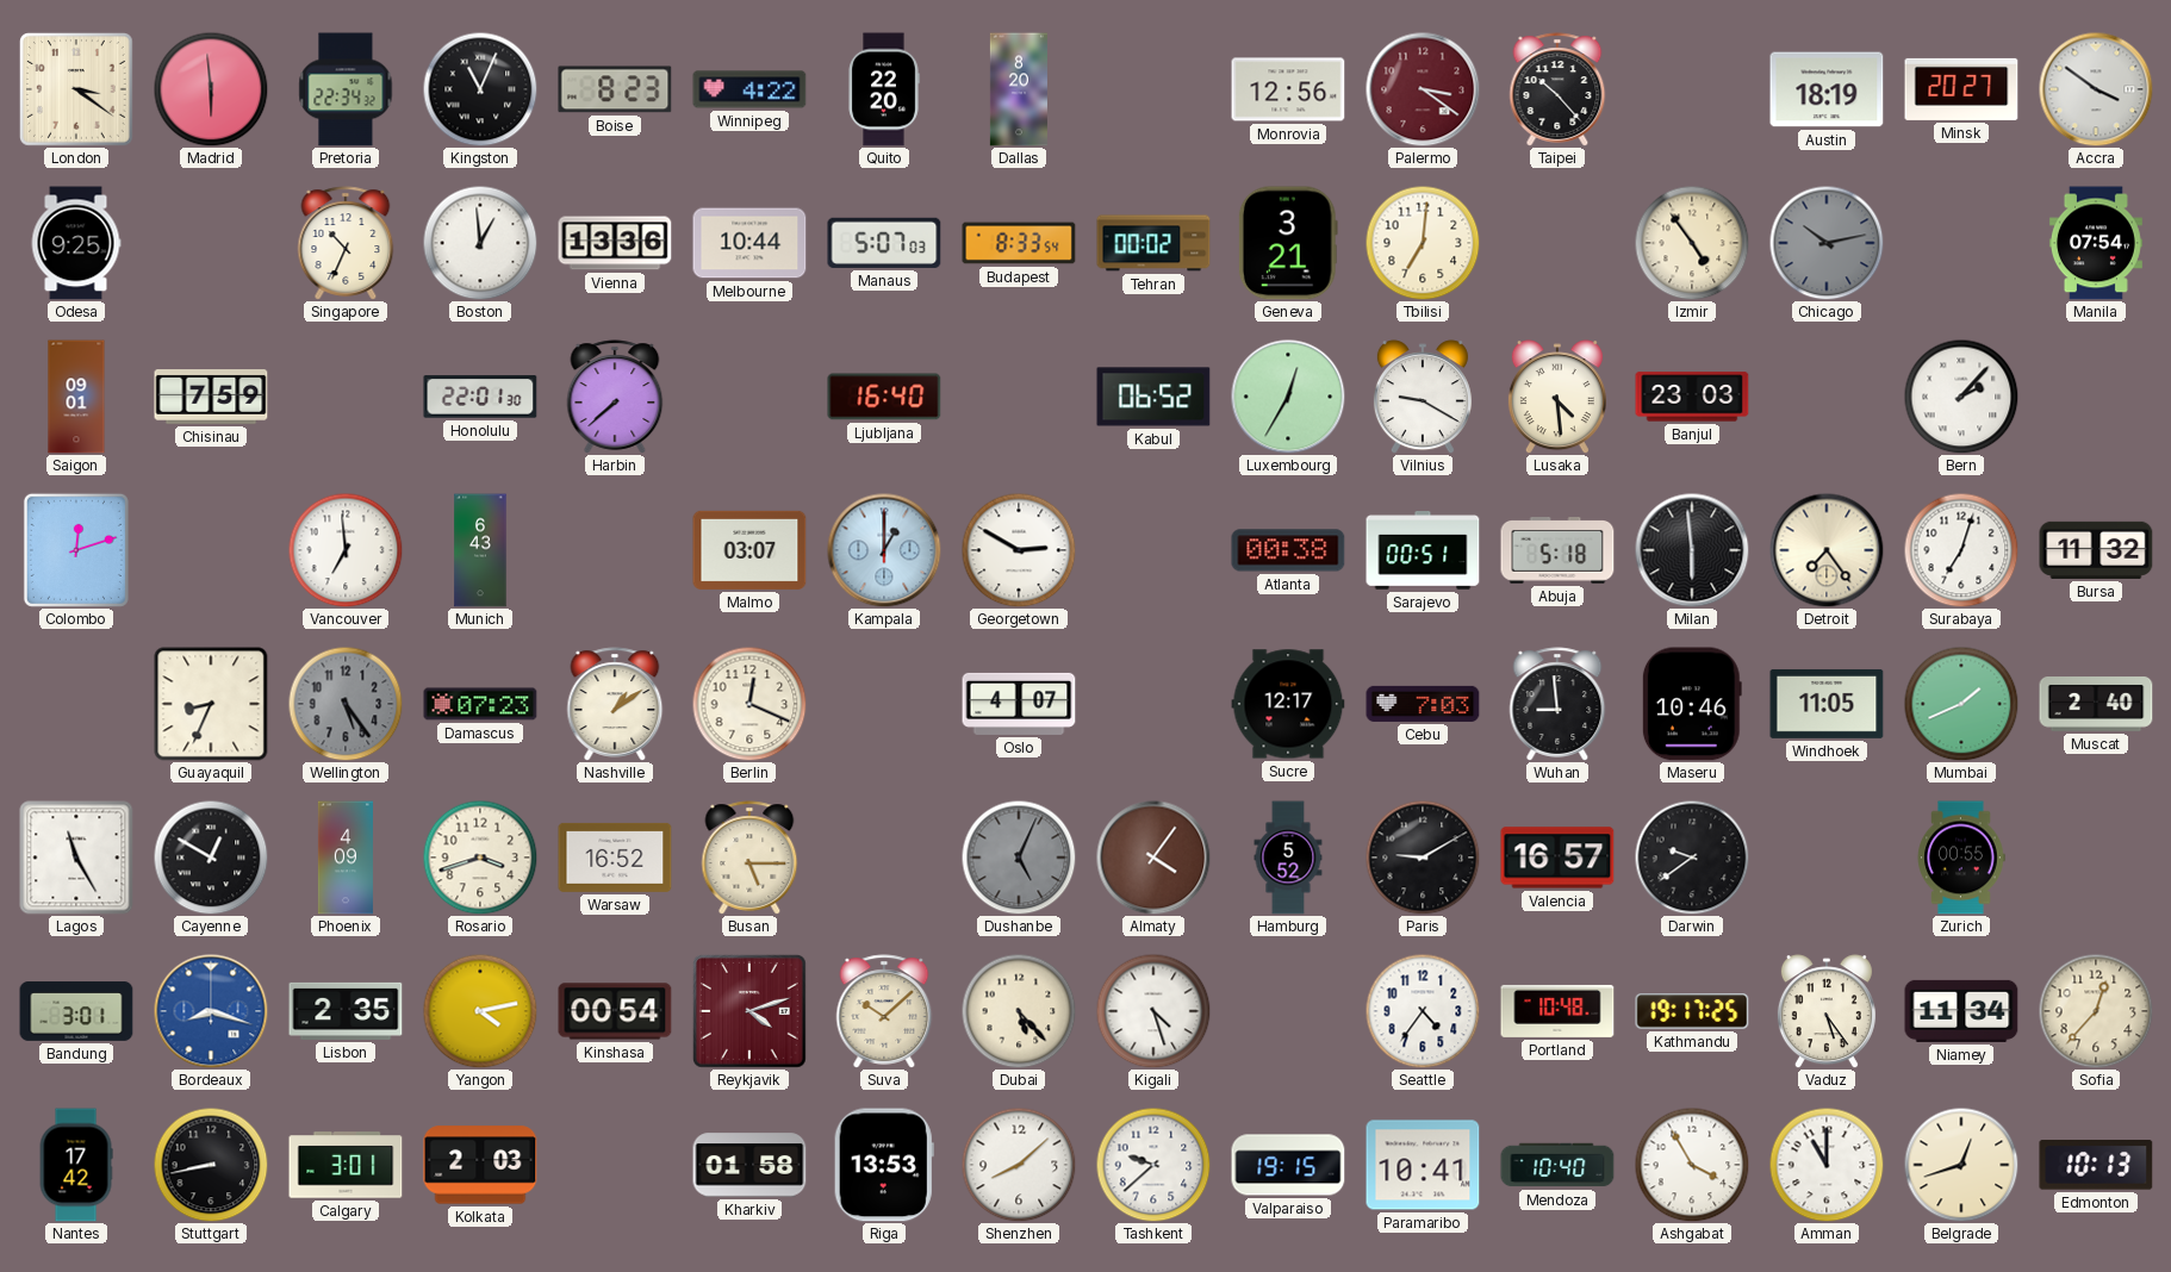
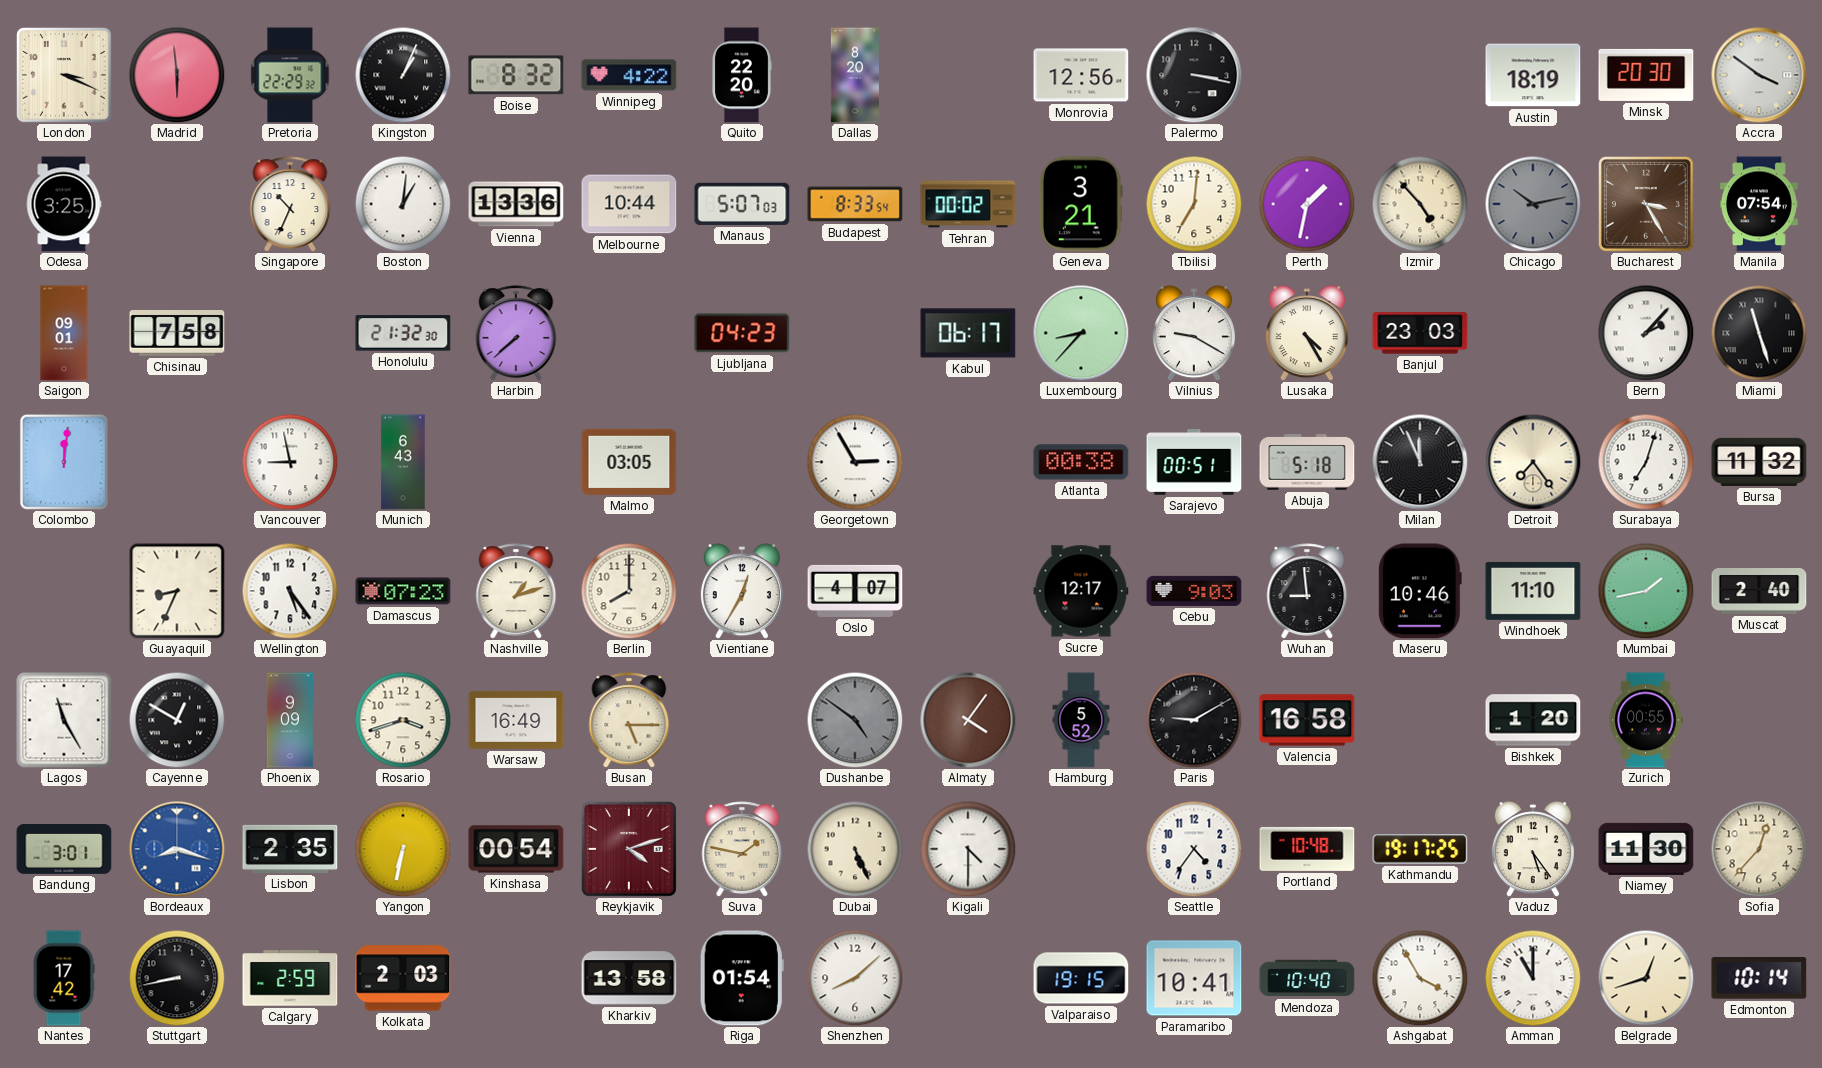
London: 3:21 -> 3:19
Pretoria: 22:34 -> 22:29
Kingston: 11:04 -> 1:04
Boise: 8:23 -> 8:32
Palermo: 3:21 -> 3:17
Palermo dial: burgundy -> black
Taipei: 10:23 -> none
Minsk: 20:27 -> 20:30
Odesa: 9:25 -> 3:25
Boston: 12:59 -> 1:01
Perth: none -> 1:32
Izmir: 4:54 -> 4:53
Bucharest: none -> 3:25
Chisinau: 7:59 -> 7:58
Honolulu: 22:01 -> 21:32
Ljubljana: 16:40 -> 04:23
Kabul: 06:52 -> 06:17
Luxembourg: 12:35 -> 8:37
Lusaka: 4:29 -> 4:25
Miami: none -> 11:27
Colombo: 12:12 -> 12:01
Vancouver: 6:59 -> 8:58
Malmo: 03:07 -> 03:05
Kampala: 1:00 -> none
Georgetown: 2:50 -> 2:55
Milan: 5:59 -> 11:56
Wellington dial: grey -> white
Nashville: 1:09 -> 1:12
Berlin: 12:19 -> 8:00
Vientiane: none -> 12:35
Cebu: 7:03 -> 9:03
Windhoek: 11:05 -> 11:10
Mumbai: 1:41 -> 1:43
Phoenix: 4:09 -> 9:09
Warsaw: 16:52 -> 16:49
Dushanbe: 5:04 -> 4:51
Valencia: 16:57 -> 16:58
Darwin: 9:39 -> none
Bishkek: none -> 1:20
Yangon: 4:13 -> 6:32
Suva: 10:08 -> 1:47
Dubai: 5:23 -> 5:26
Kigali: 4:27 -> 4:30
Niamey: 11:34 -> 11:30
Calgary: 3:01 -> 2:59
Kharkiv: 01:58 -> 13:58
Riga: 13:53 -> 01:54
Tashkent: 9:38 -> none
Edmonton: 10:13 -> 10:14
